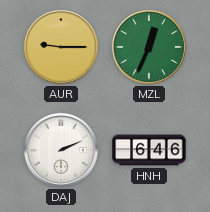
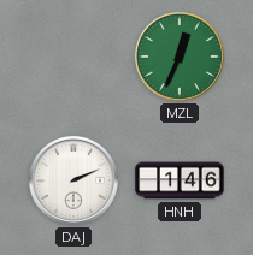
AUR: 9:15 -> none
HNH: 6:46 -> 1:46
